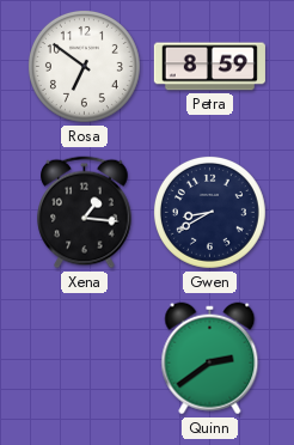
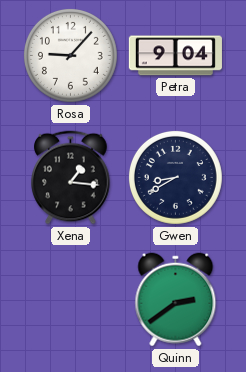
Rosa: 6:51 -> 9:07
Petra: 8:59 -> 9:04
